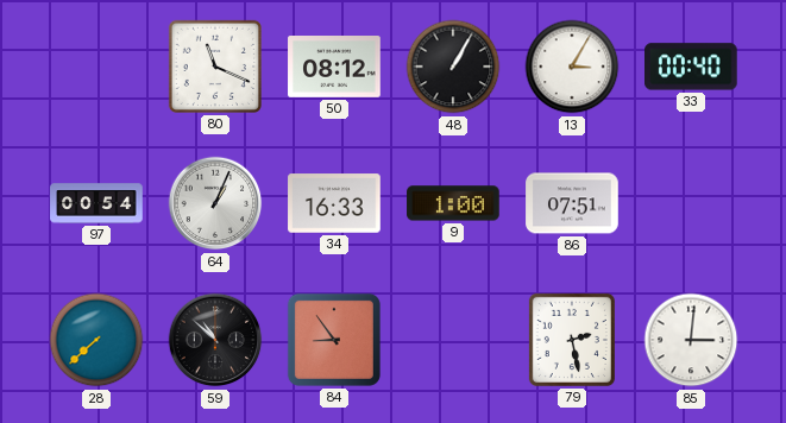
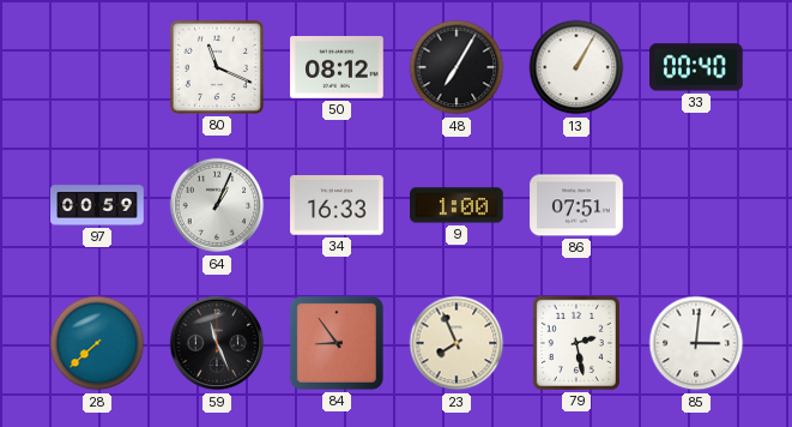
48: 1:05 -> 7:05
13: 3:05 -> 1:05
97: 00:54 -> 00:59
59: 10:52 -> 11:26
23: none -> 7:56
